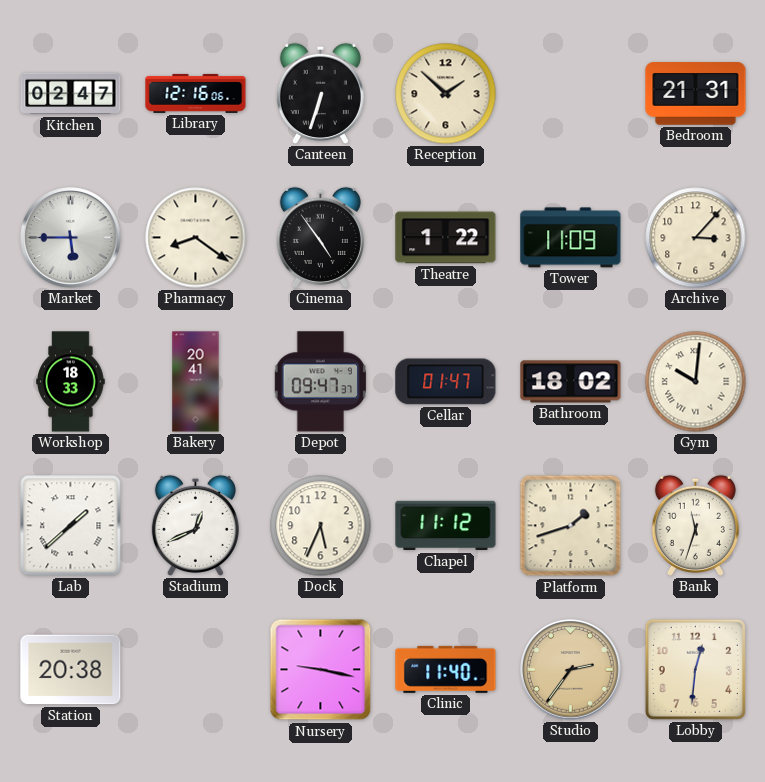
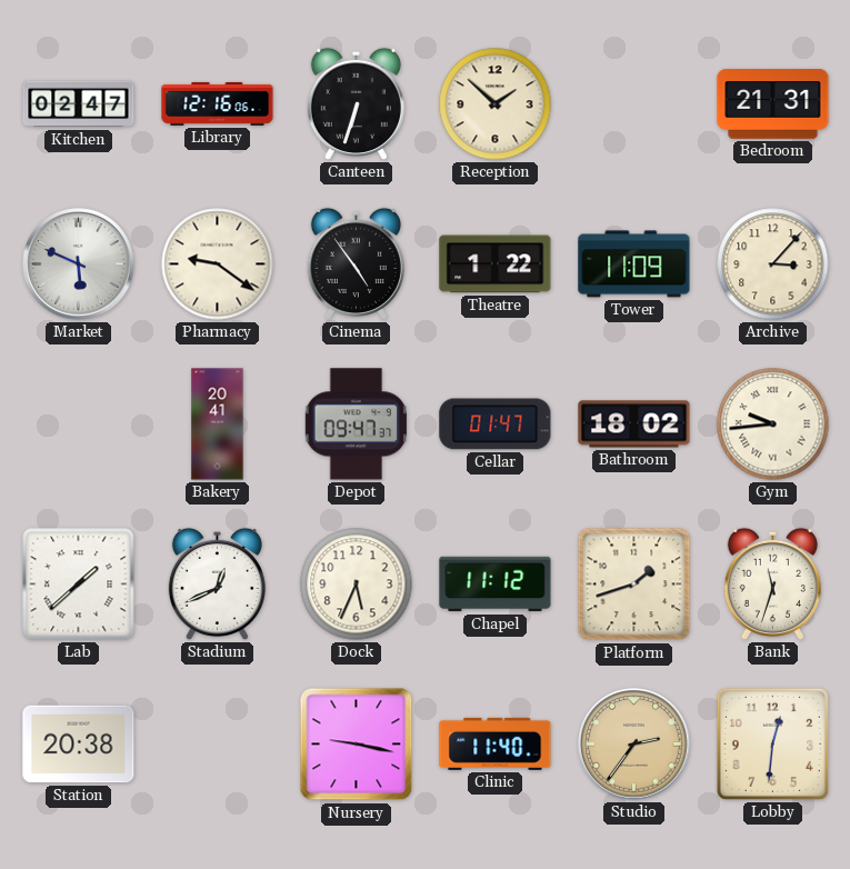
Market: 5:45 -> 5:49
Pharmacy: 8:21 -> 9:21
Workshop: 18:33 -> none
Gym: 10:01 -> 9:44
